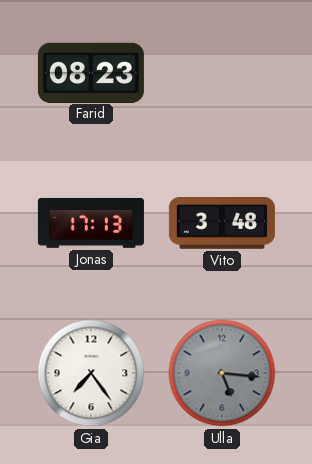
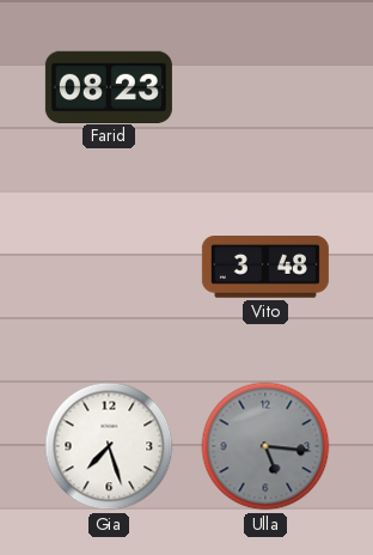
Jonas: 17:13 -> none
Gia: 7:24 -> 7:27
